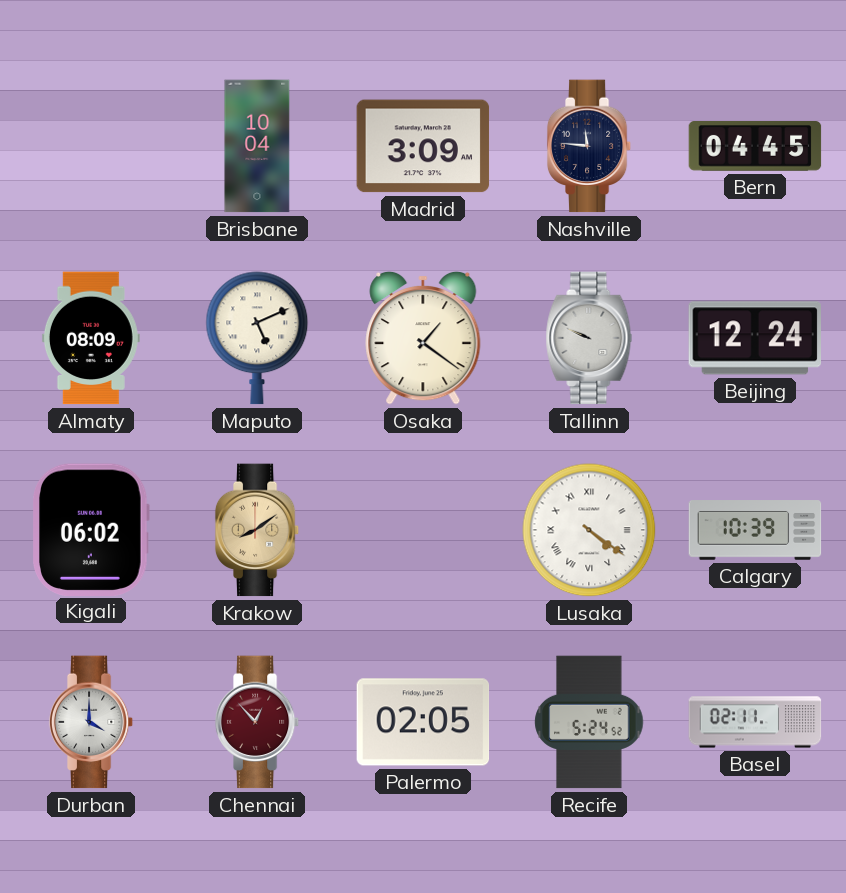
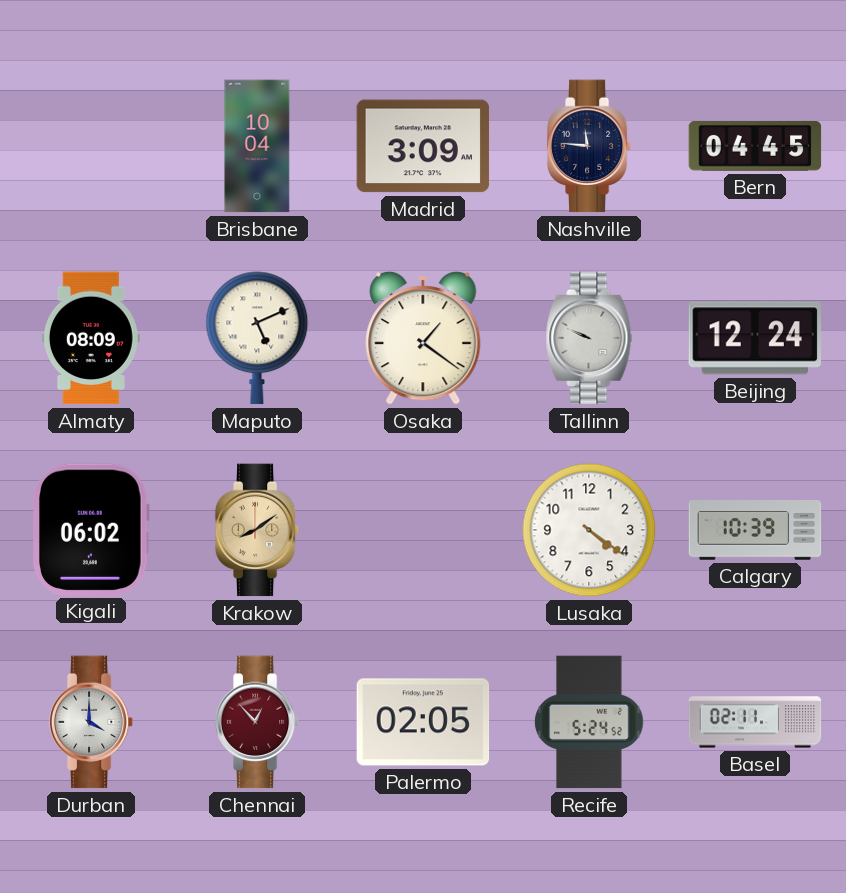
Lusaka numerals: Roman -> Arabic
